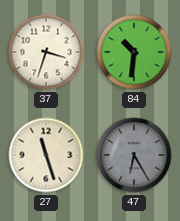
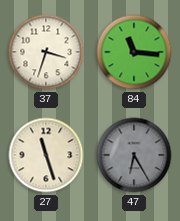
84: 10:31 -> 11:16
